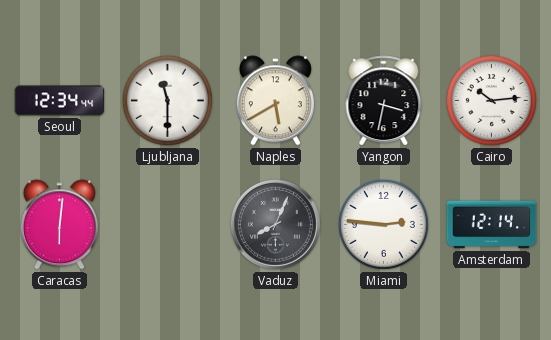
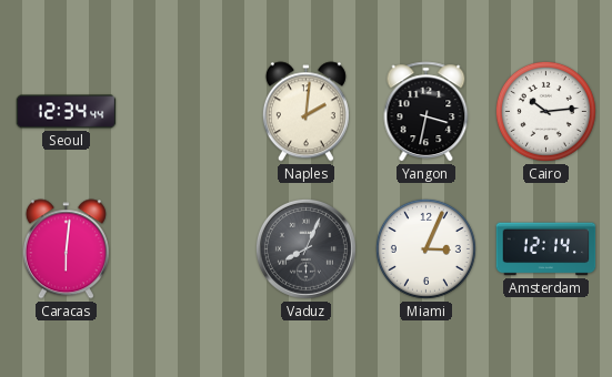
Ljubljana: 11:30 -> none
Naples: 5:40 -> 2:01
Miami: 2:46 -> 3:04
